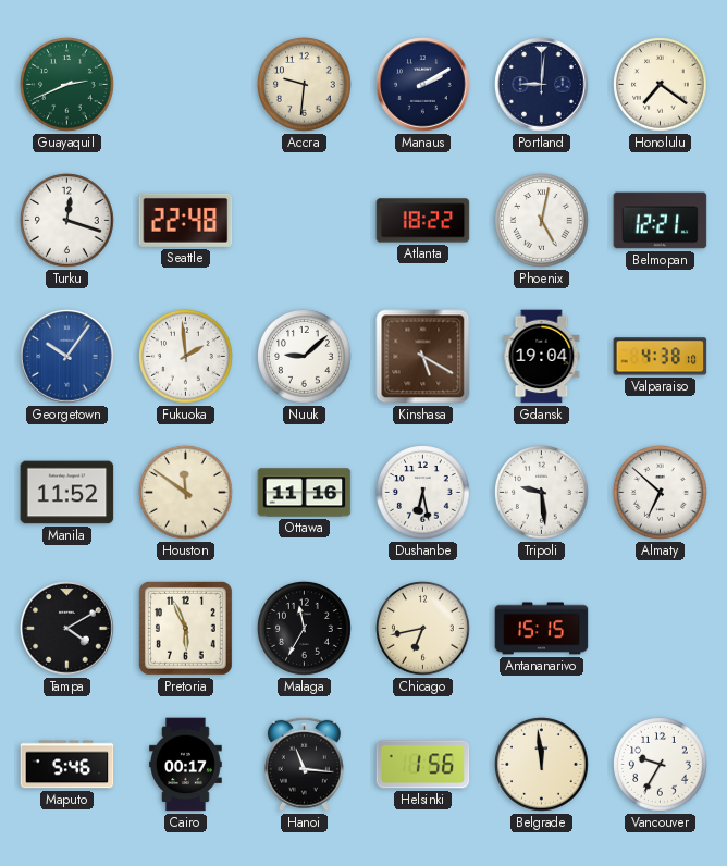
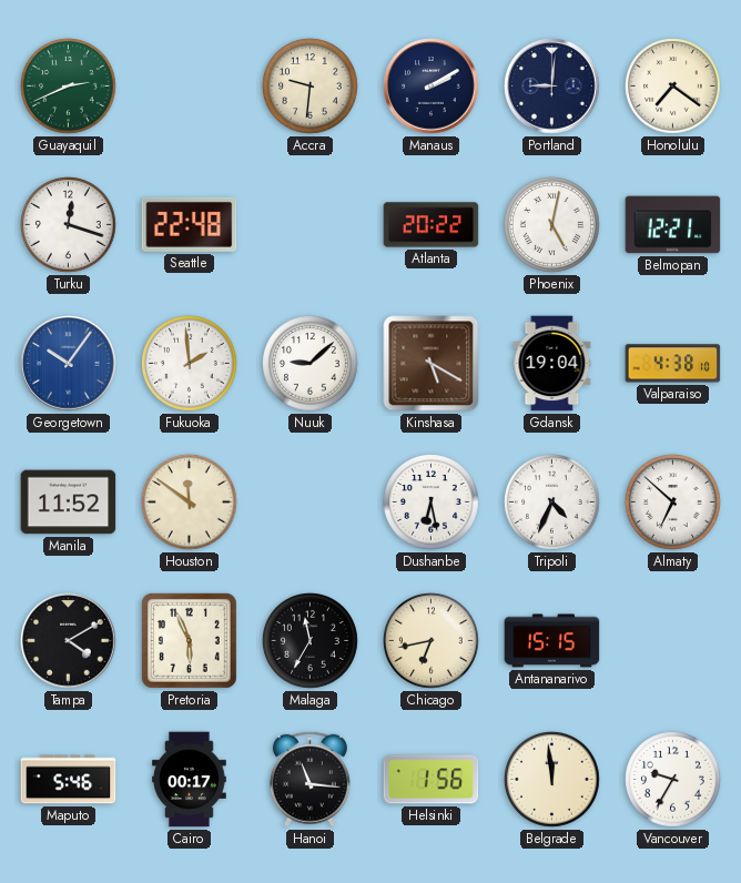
Atlanta: 18:22 -> 20:22
Ottawa: 11:16 -> none
Tripoli: 9:29 -> 4:34
